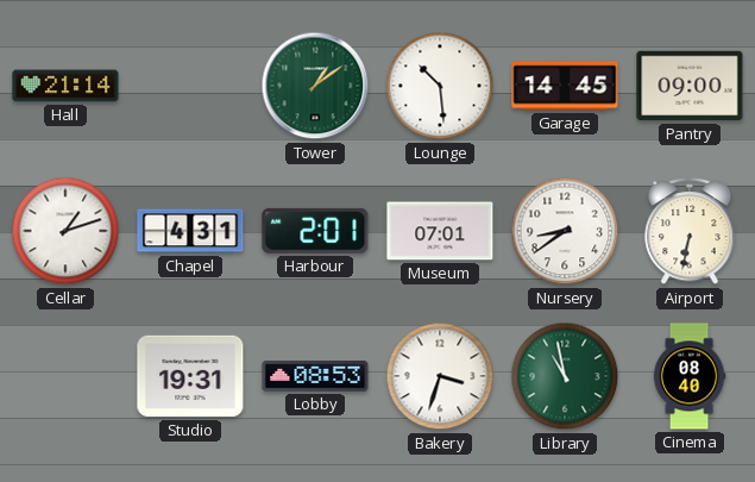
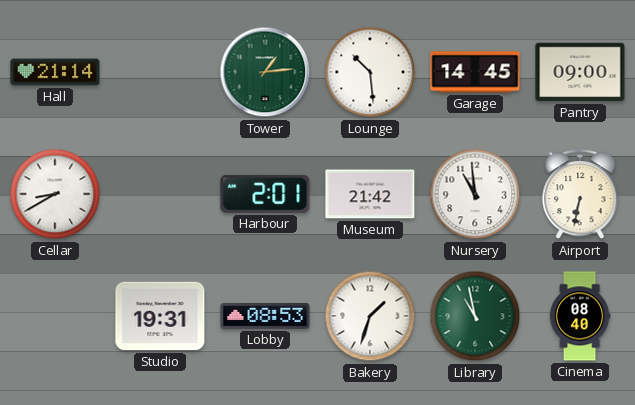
Tower: 1:09 -> 1:14
Cellar: 1:12 -> 8:40
Chapel: 4:31 -> none
Museum: 07:01 -> 21:42
Nursery: 8:39 -> 10:59
Bakery: 3:33 -> 1:33
